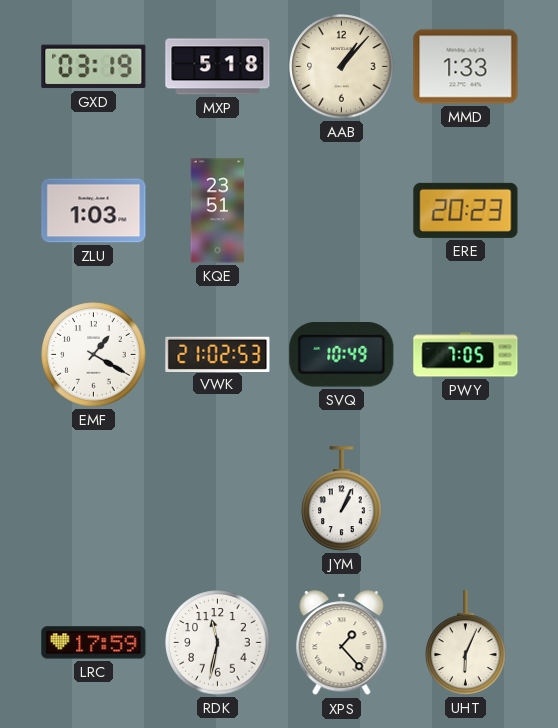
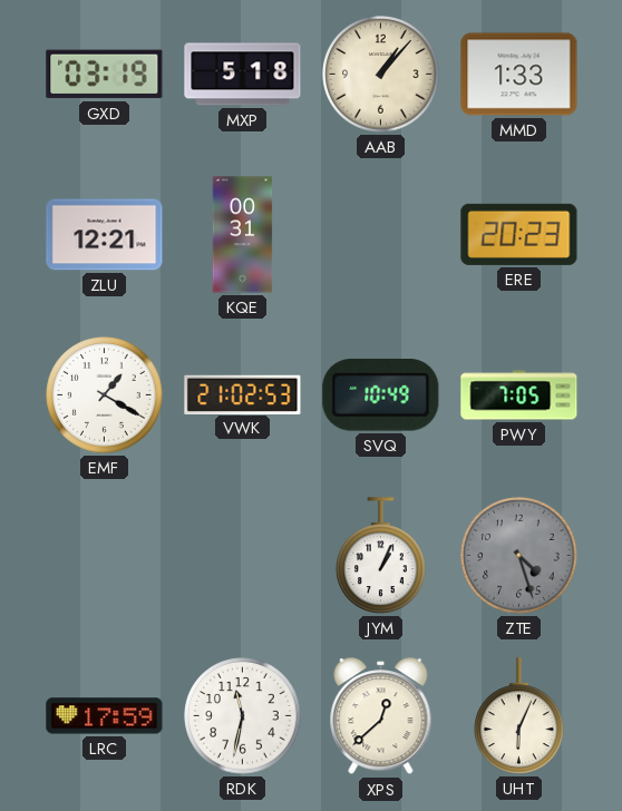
ZLU: 1:03 -> 12:21
KQE: 23:51 -> 00:31
ZTE: none -> 4:27
XPS: 1:23 -> 12:38
